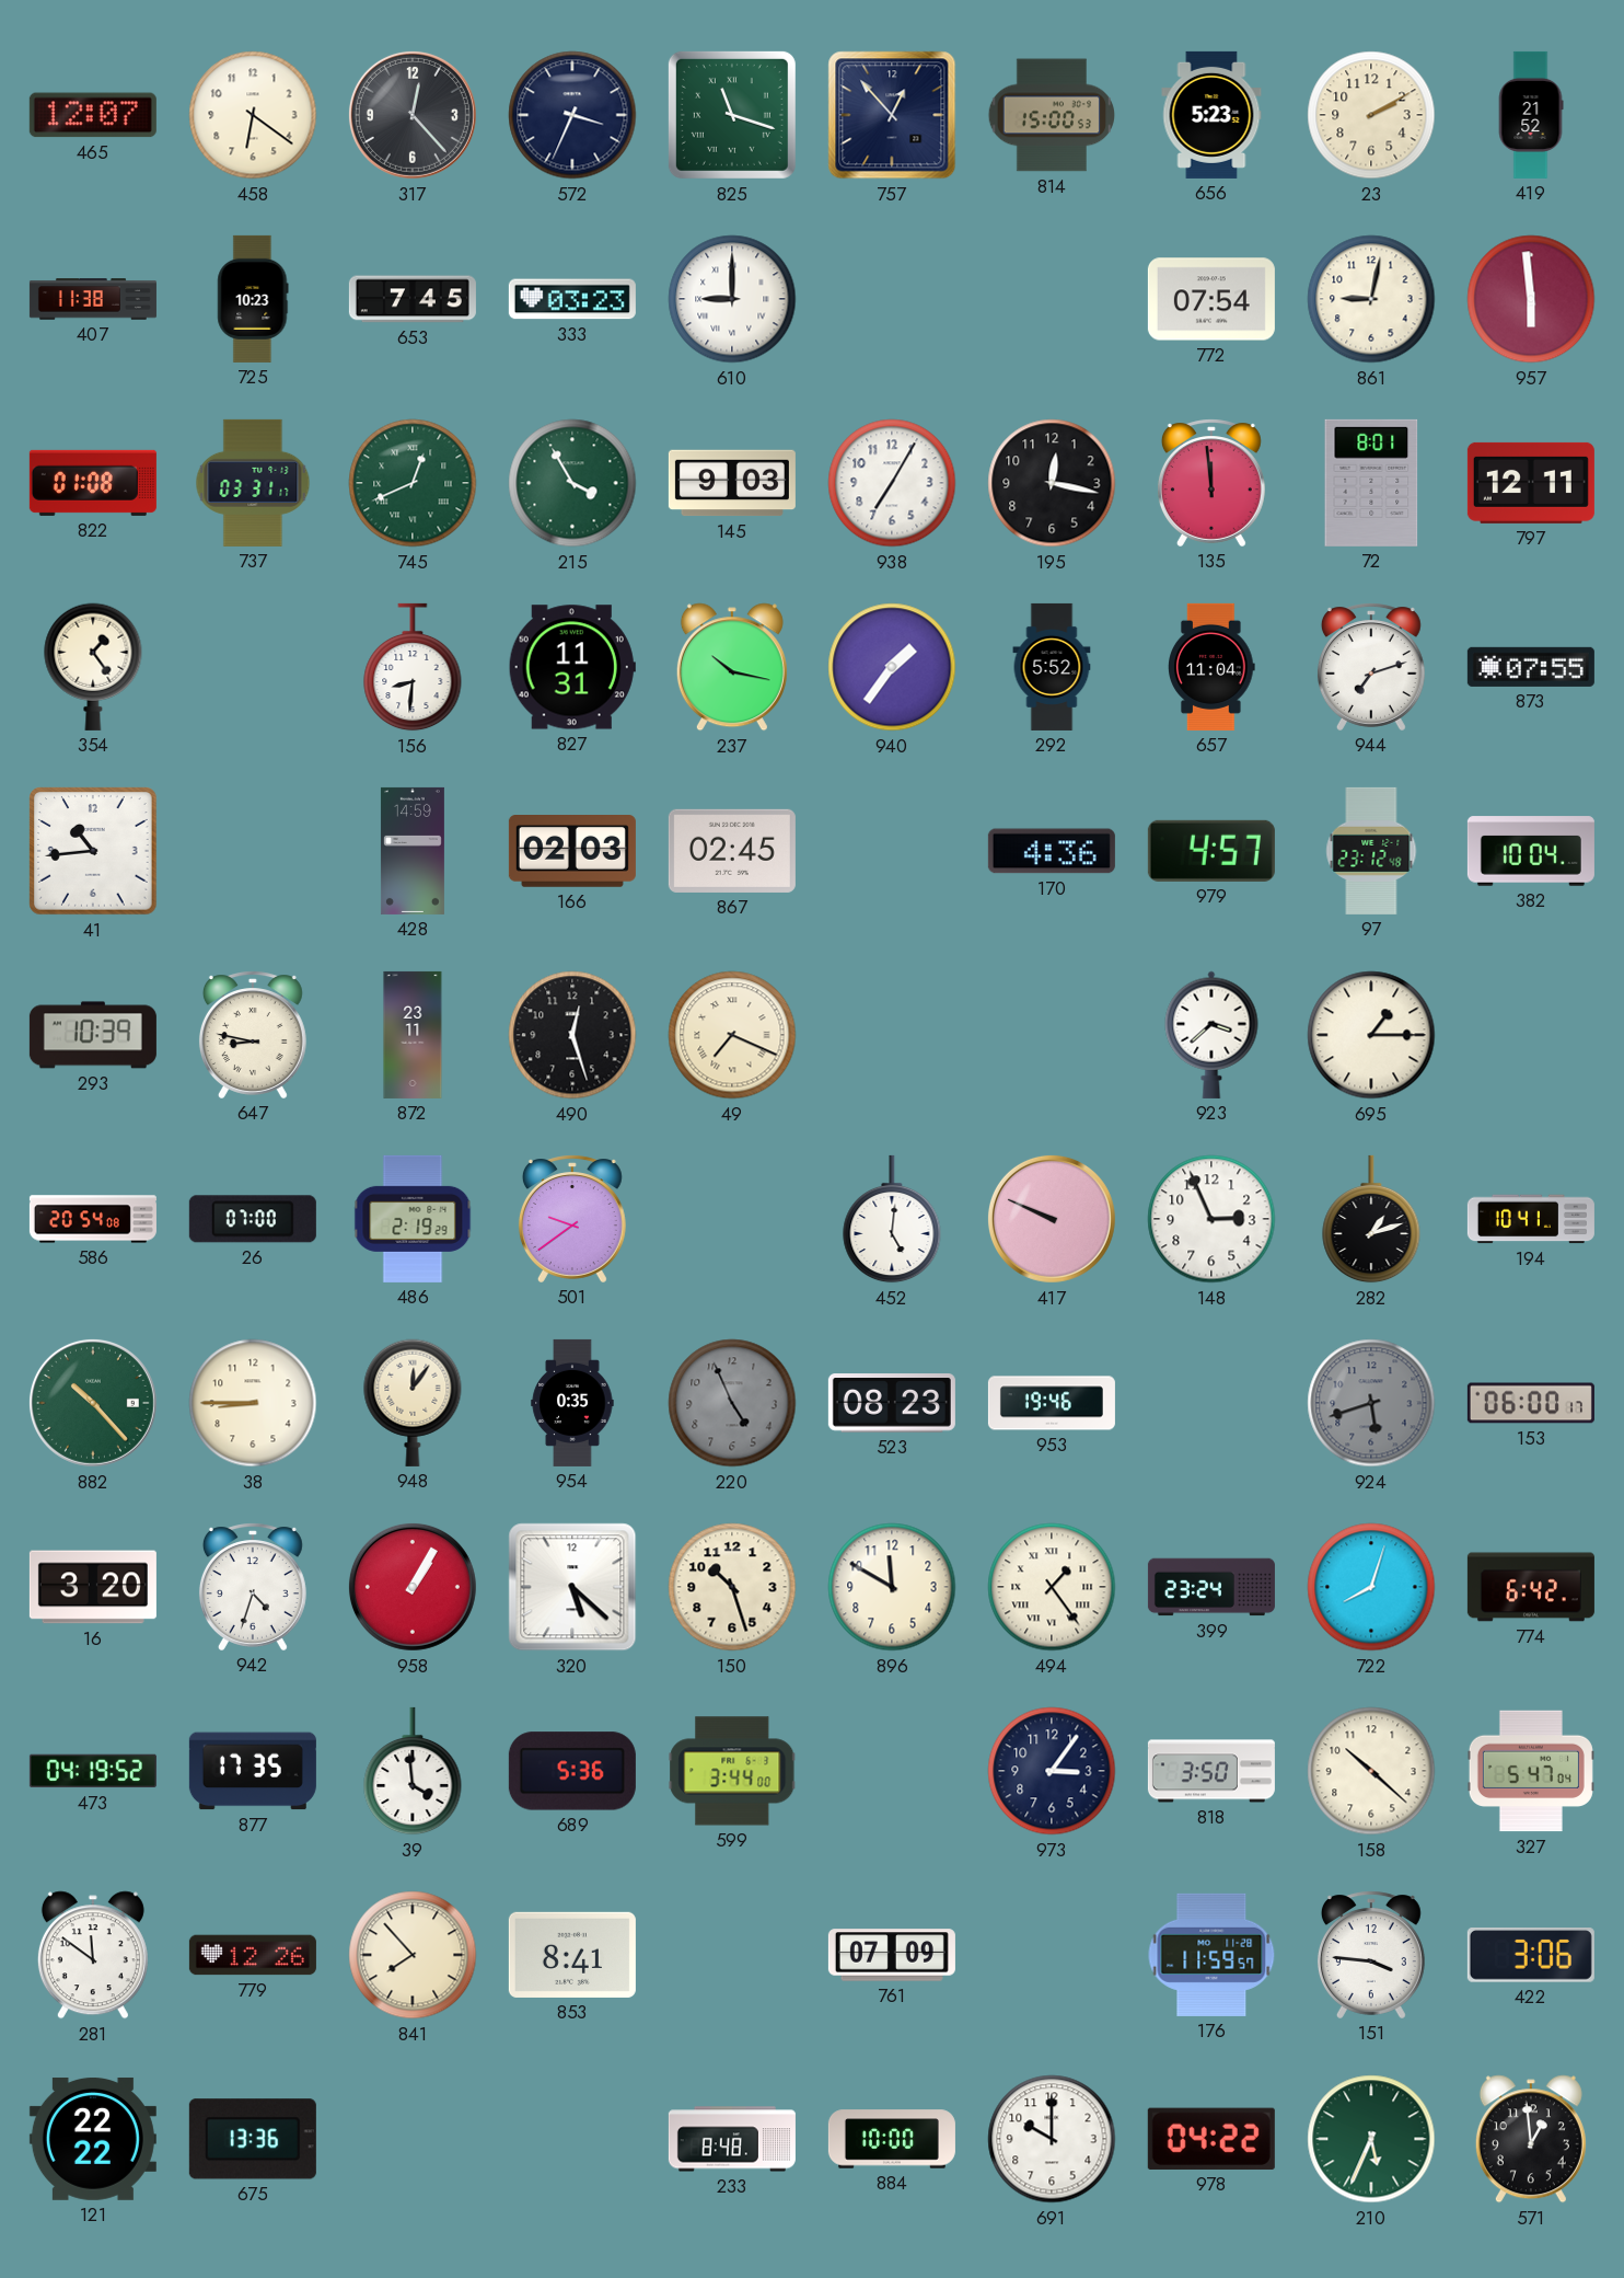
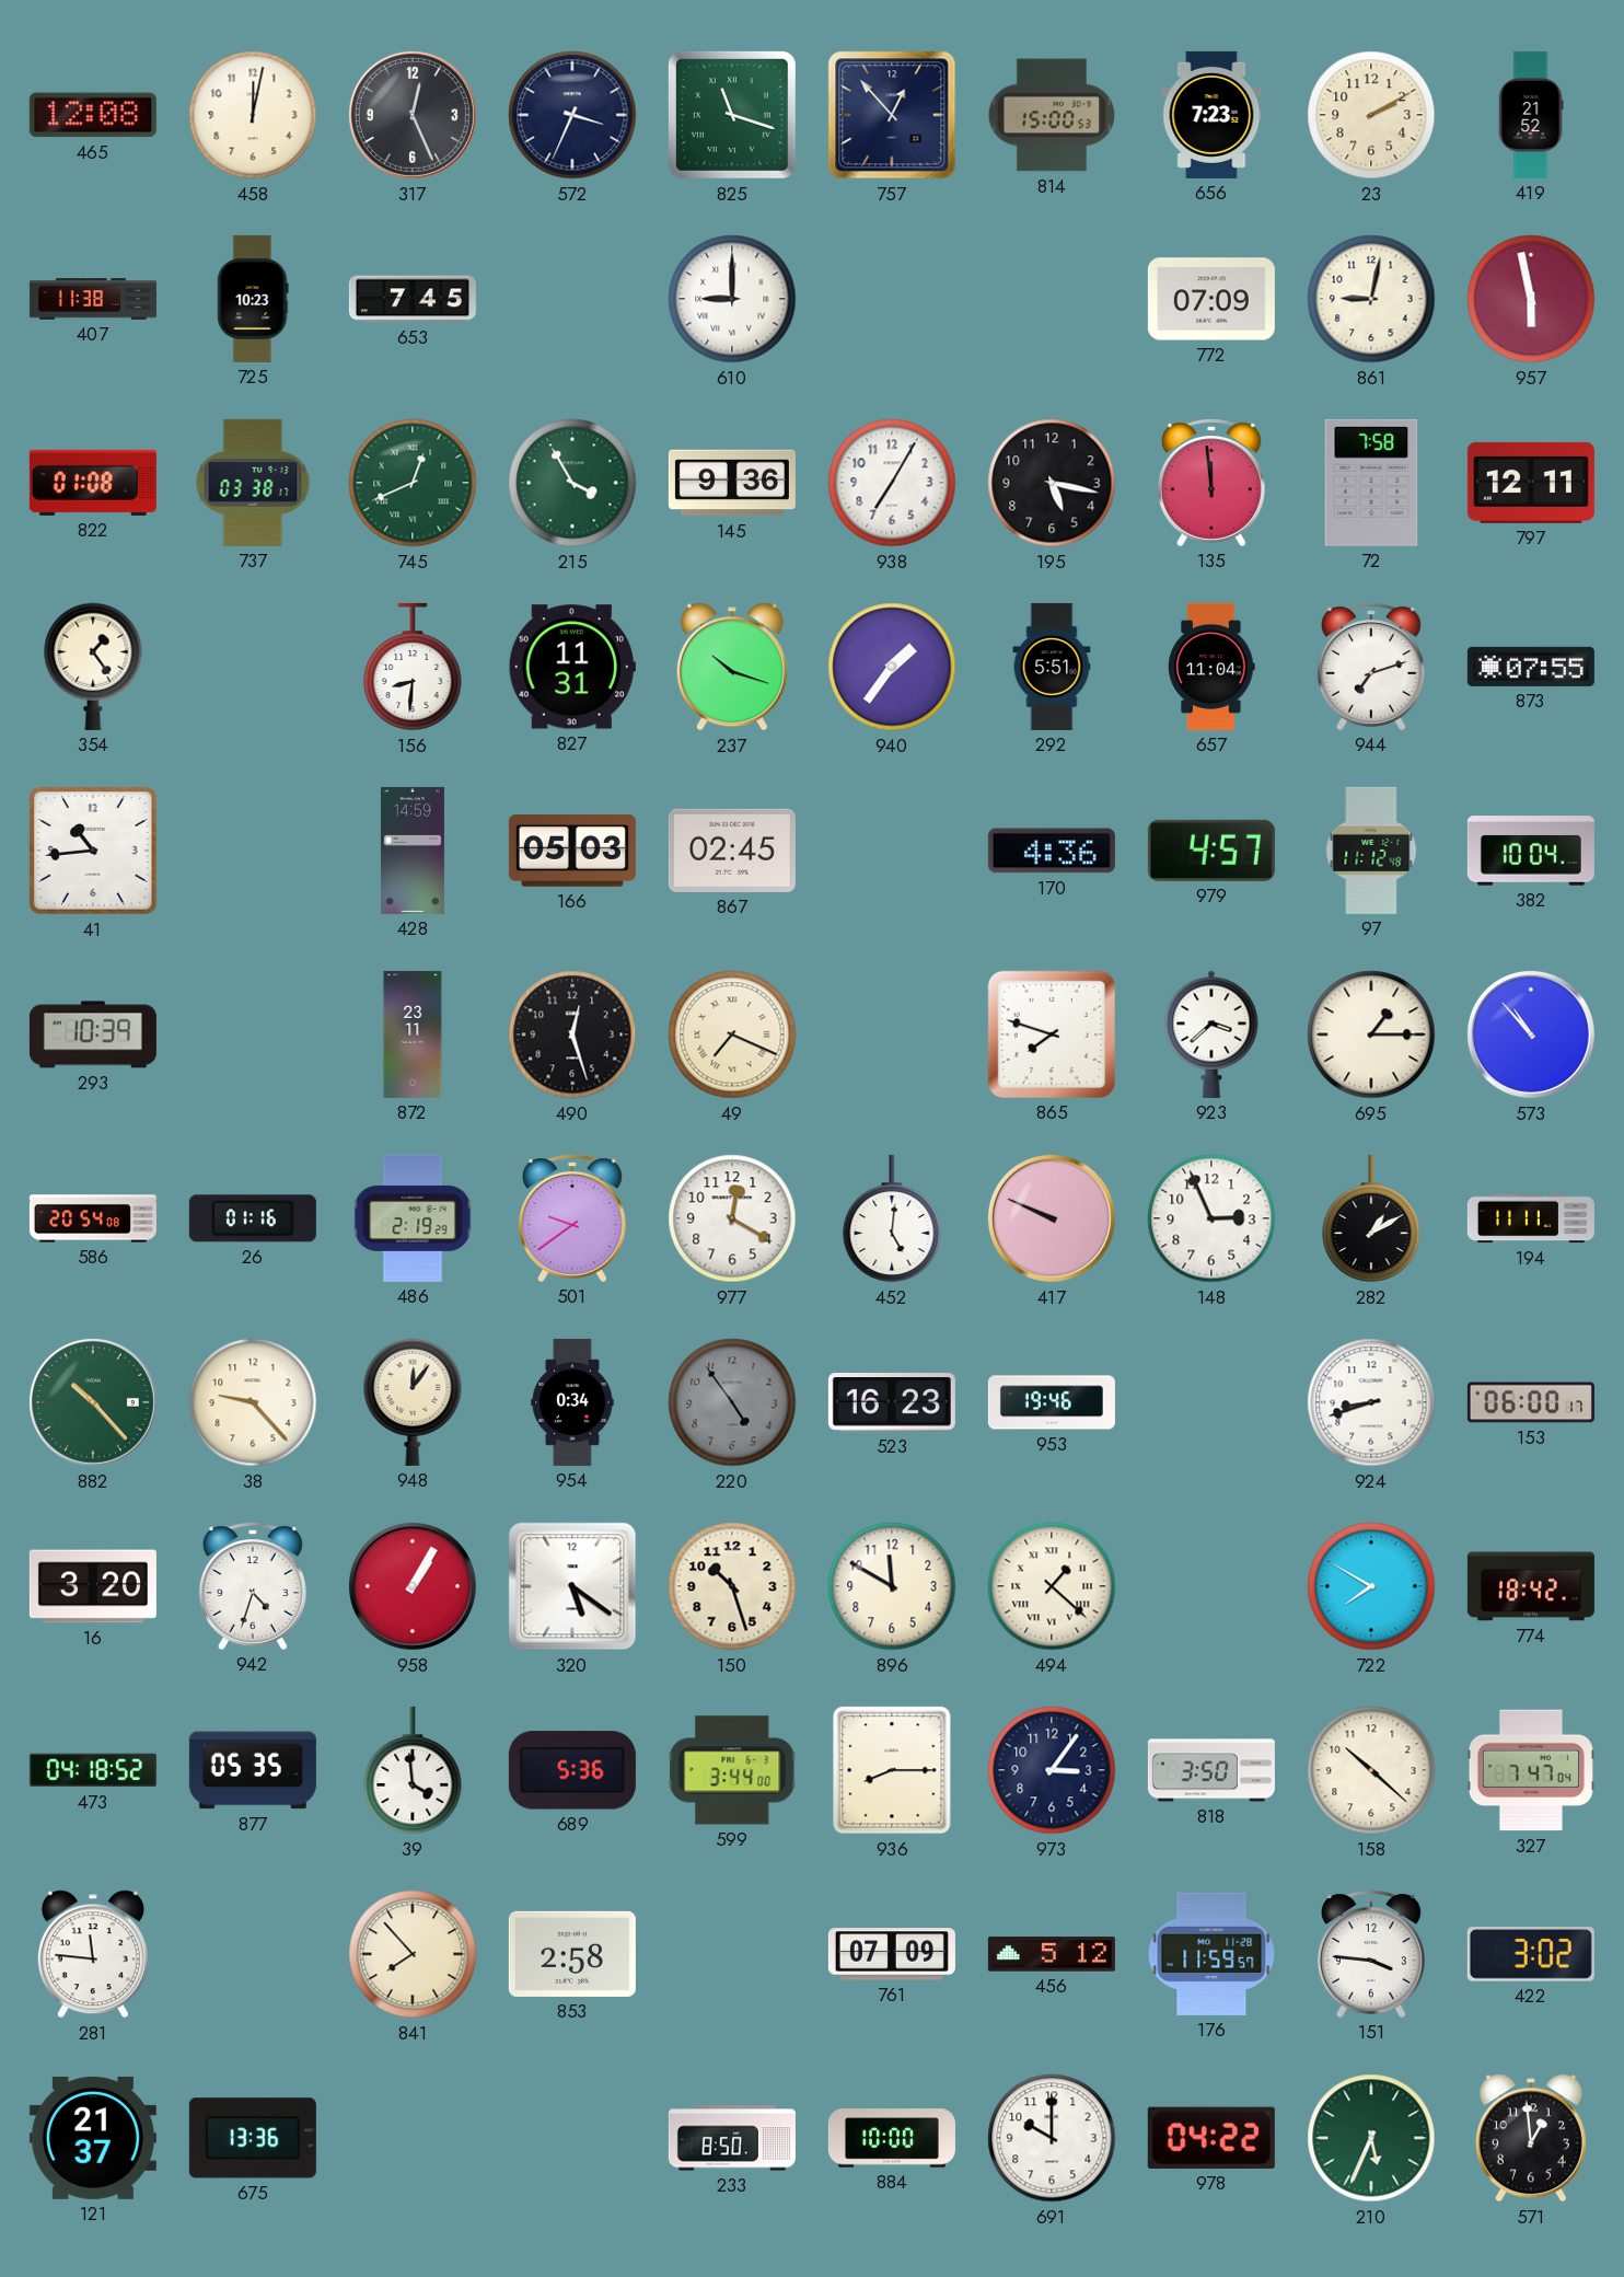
465: 12:07 -> 12:08
458: 6:21 -> 12:02
317: 12:23 -> 12:26
656: 5:23 -> 7:23
333: 03:23 -> none
772: 07:54 -> 07:09
957: 5:59 -> 5:58
737: 03:31 -> 03:38
145: 9:03 -> 9:36
195: 12:17 -> 5:17
72: 8:01 -> 7:58
237: 10:17 -> 10:18
292: 5:52 -> 5:51
166: 02:03 -> 05:03
97: 23:12 -> 11:12
647: 8:47 -> none
865: none -> 7:48
573: none -> 10:53
26: 07:00 -> 01:16
977: none -> 12:20
282: 1:12 -> 1:10
194: 10:41 -> 11:11
38: 8:45 -> 9:23
954: 0:35 -> 0:34
220: 4:56 -> 4:54
523: 08:23 -> 16:23
924: 5:42 -> 8:42
924 dial: grey -> white
320: 5:22 -> 5:21
494: 1:24 -> 1:22
399: 23:24 -> none
722: 8:03 -> 7:50
774: 6:42 -> 18:42
473: 04:19 -> 04:18
877: 17:35 -> 05:35
936: none -> 8:15
327: 5:47 -> 7:47
281: 11:51 -> 11:46
779: 12:26 -> none
853: 8:41 -> 2:58
456: none -> 5:12
422: 3:06 -> 3:02
121: 22:22 -> 21:37
233: 8:48 -> 8:50
